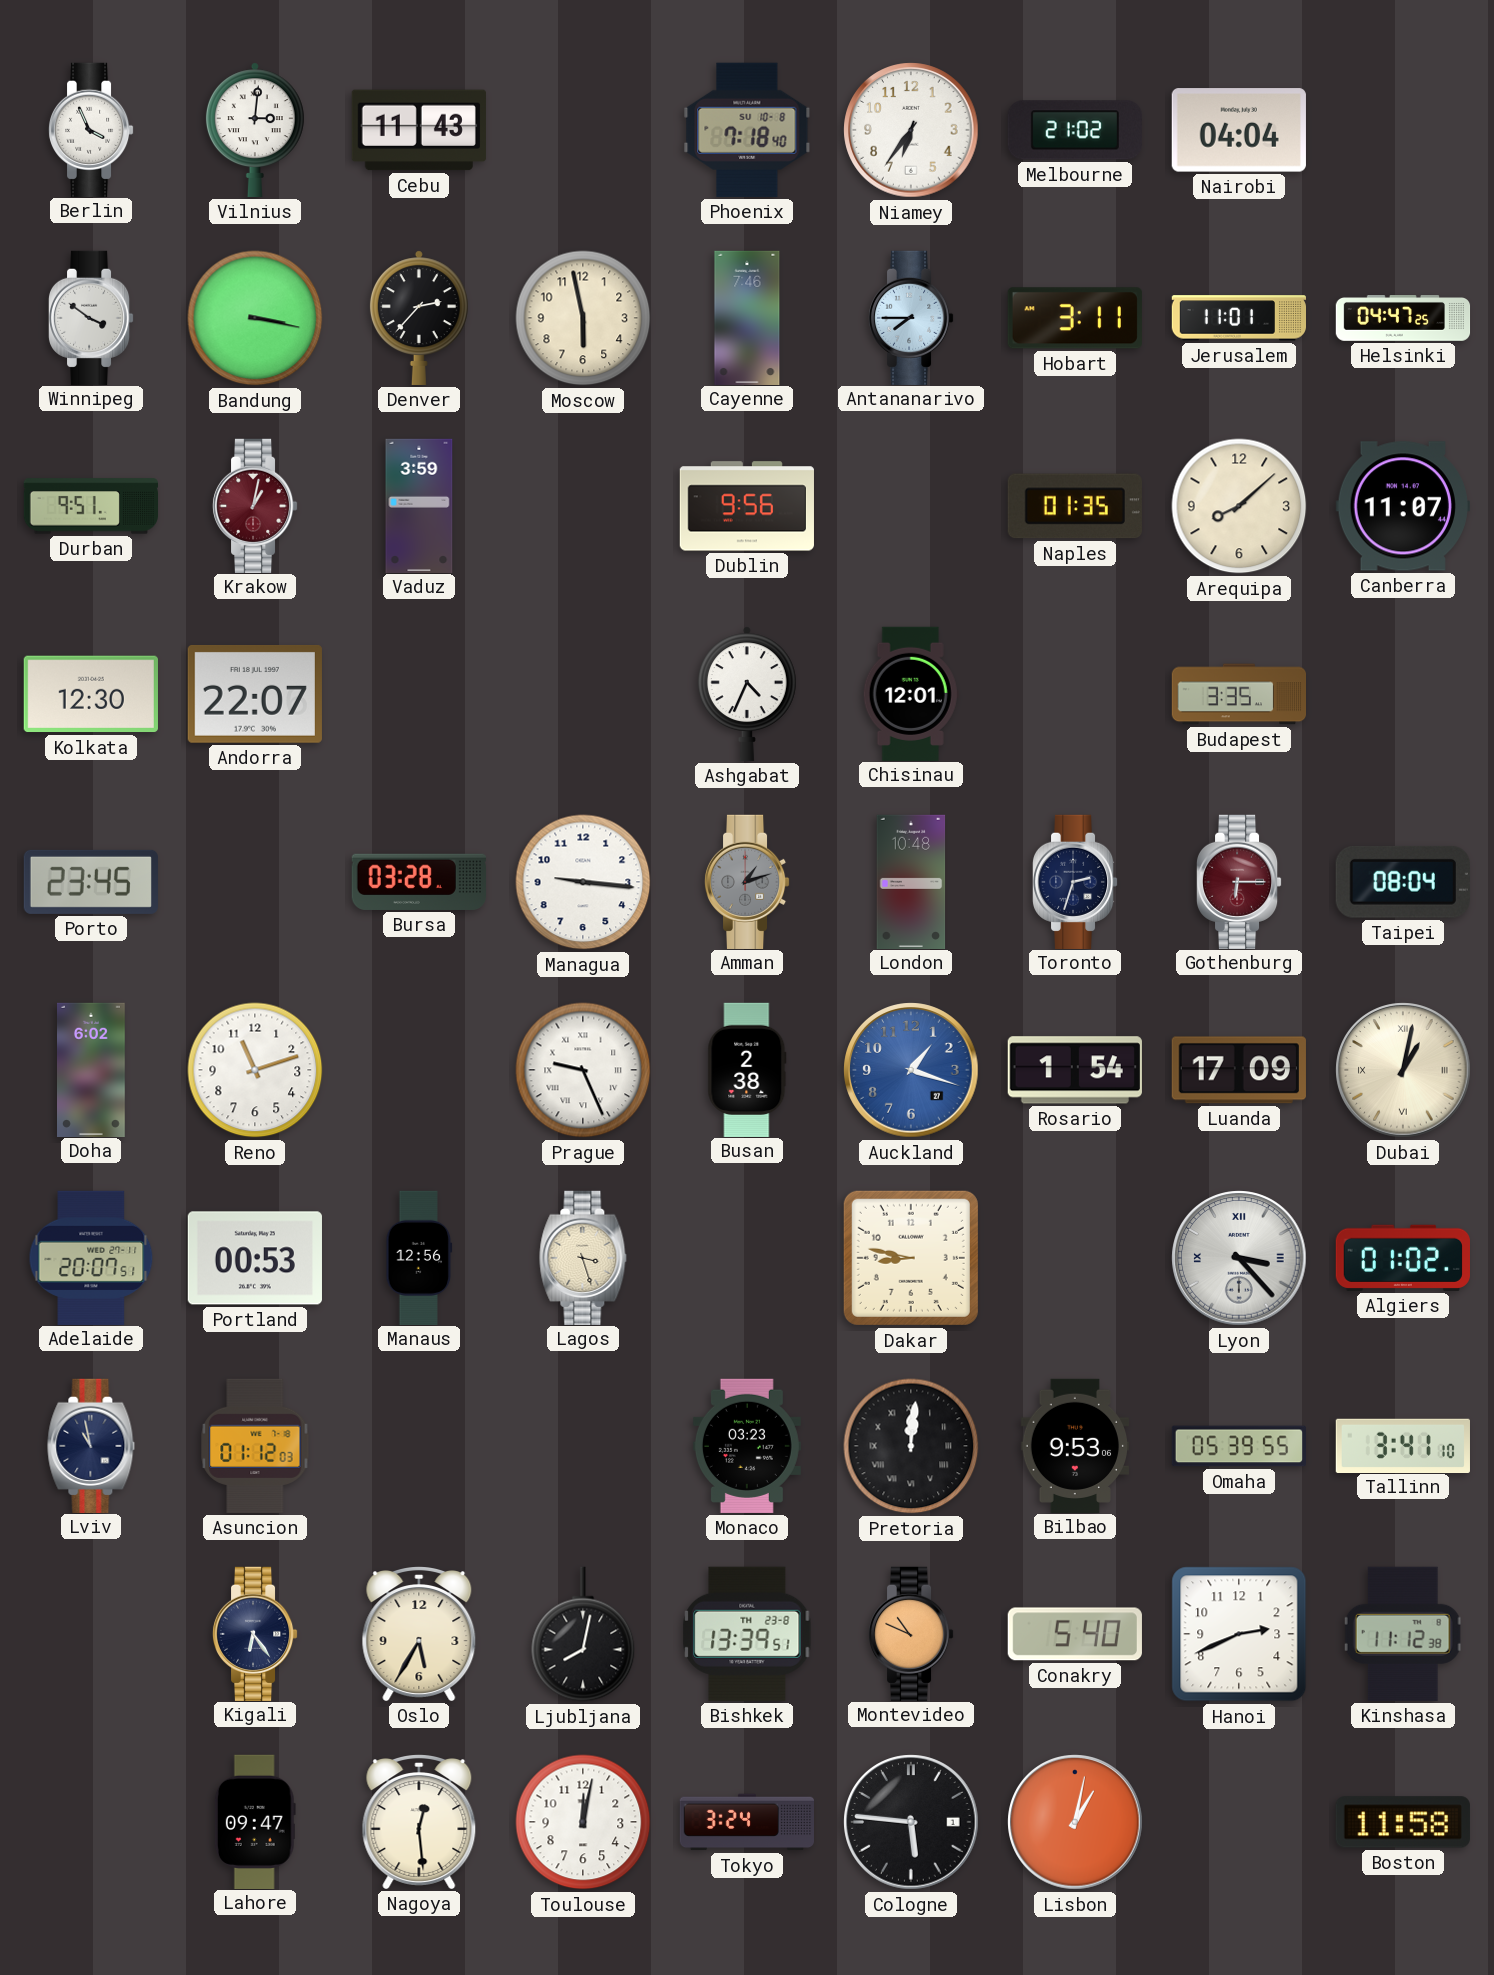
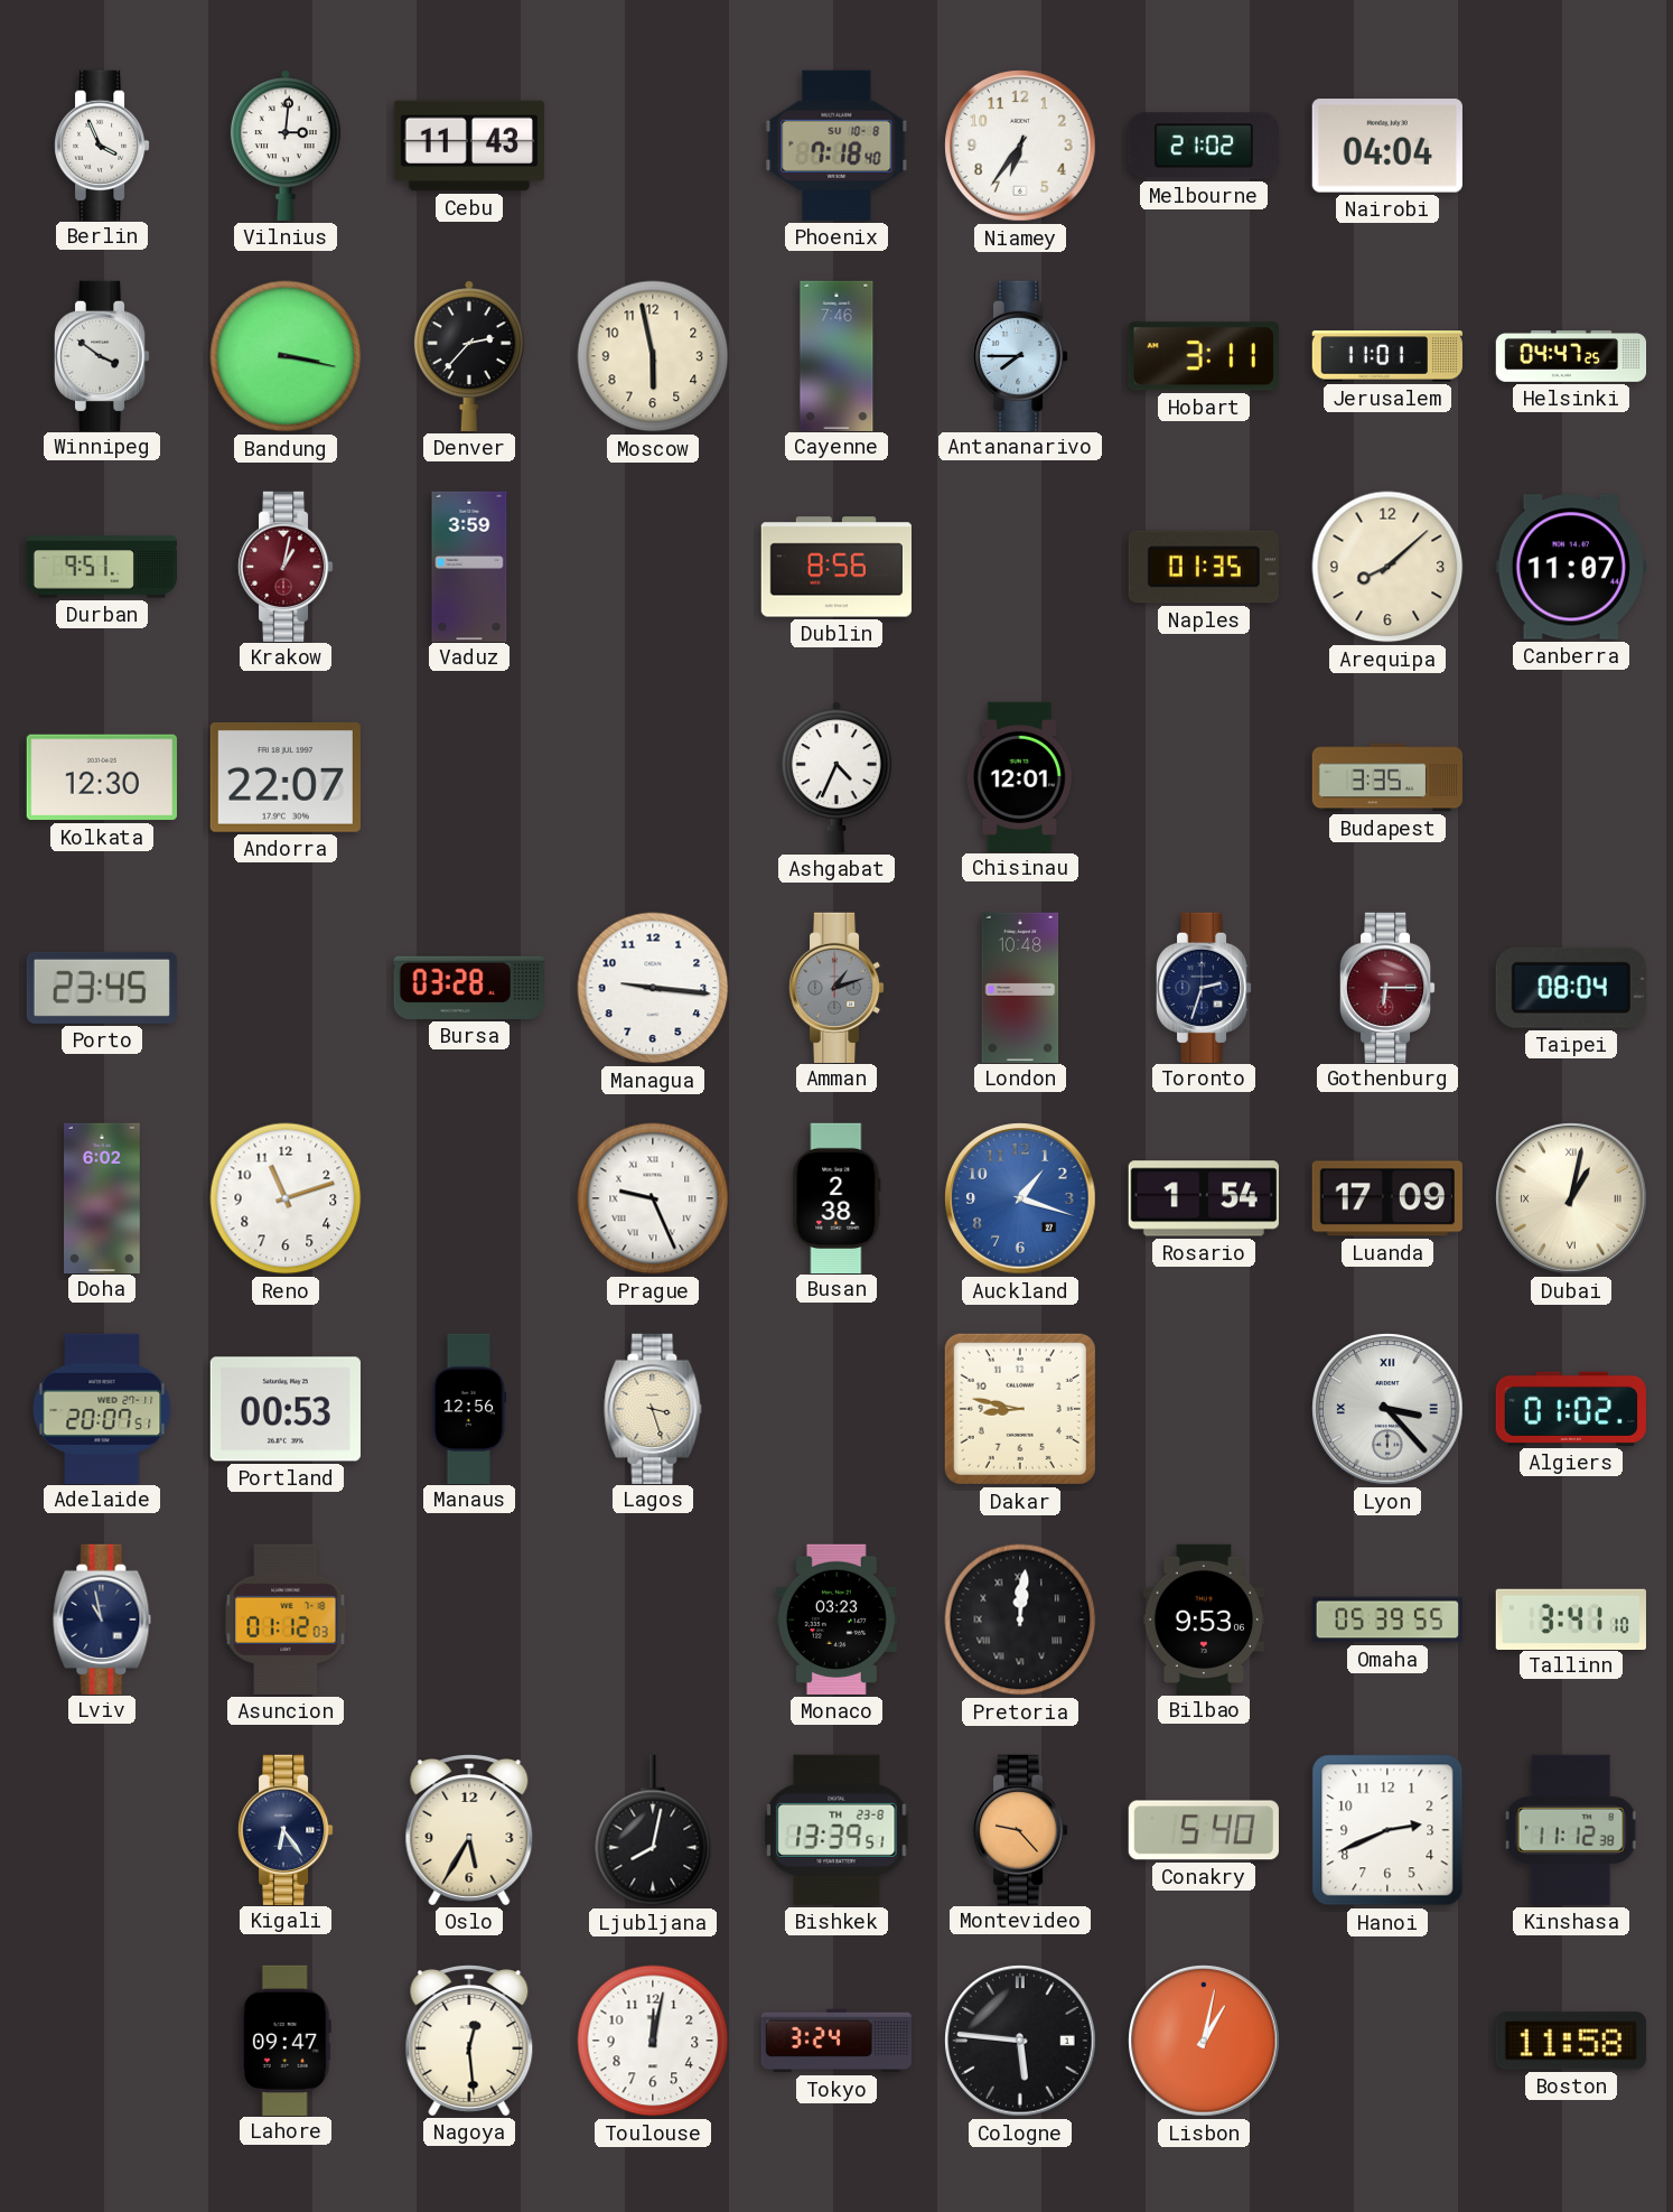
Dublin: 9:56 -> 8:56
Montevideo: 10:49 -> 9:23
